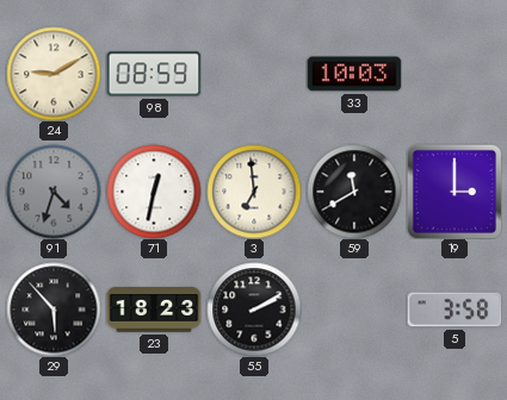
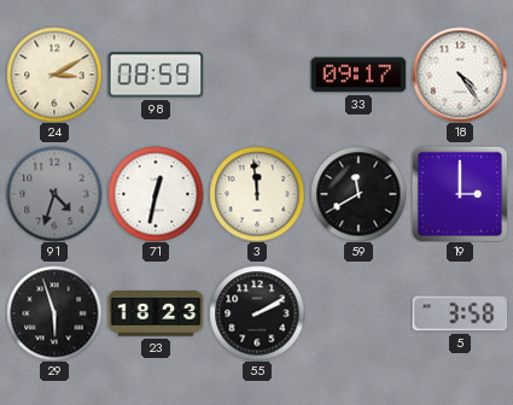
24: 9:10 -> 3:10
33: 10:03 -> 09:17
18: none -> 4:24
3: 6:59 -> 11:59
29: 5:53 -> 5:57
